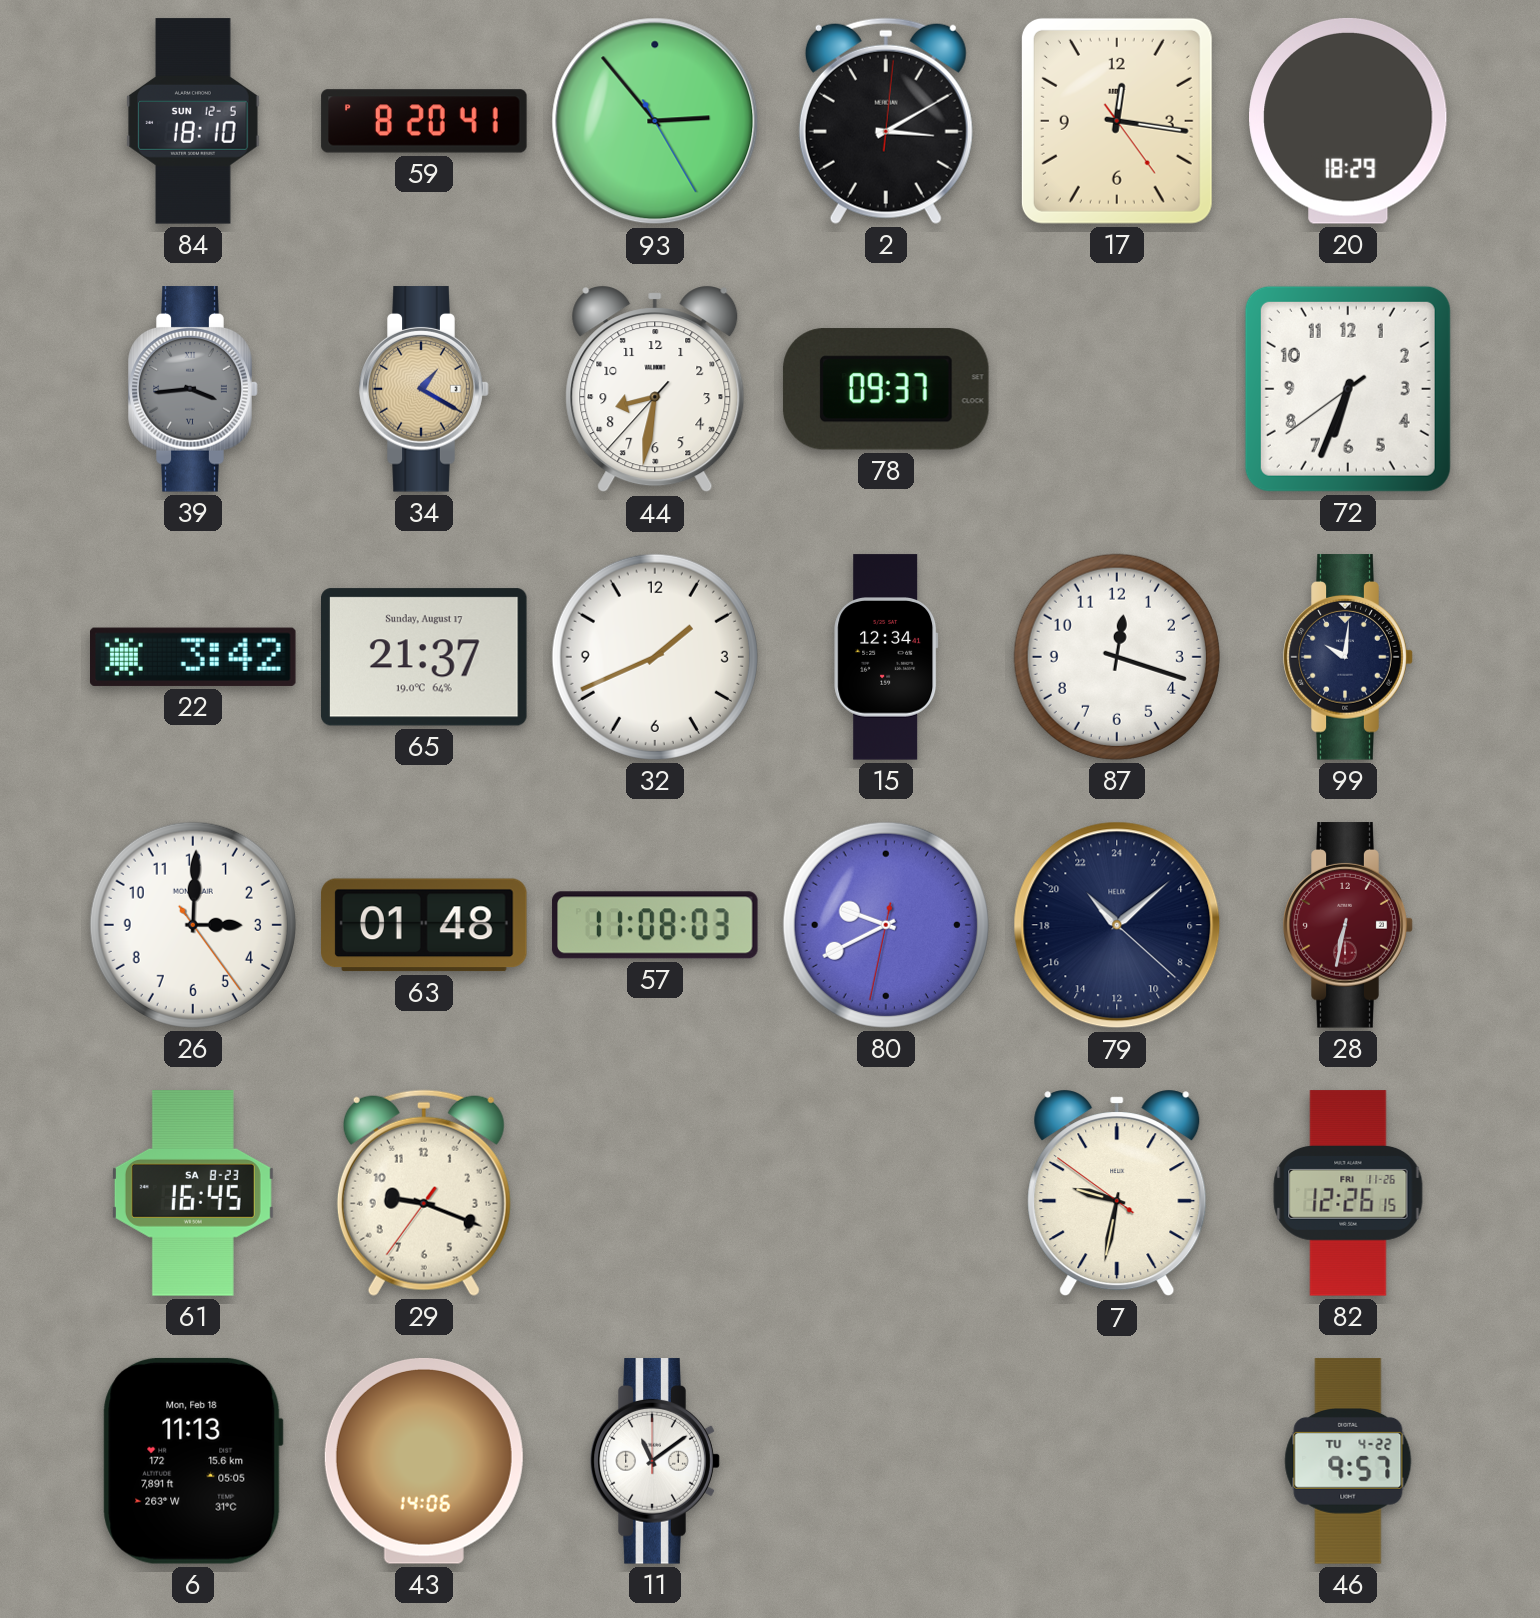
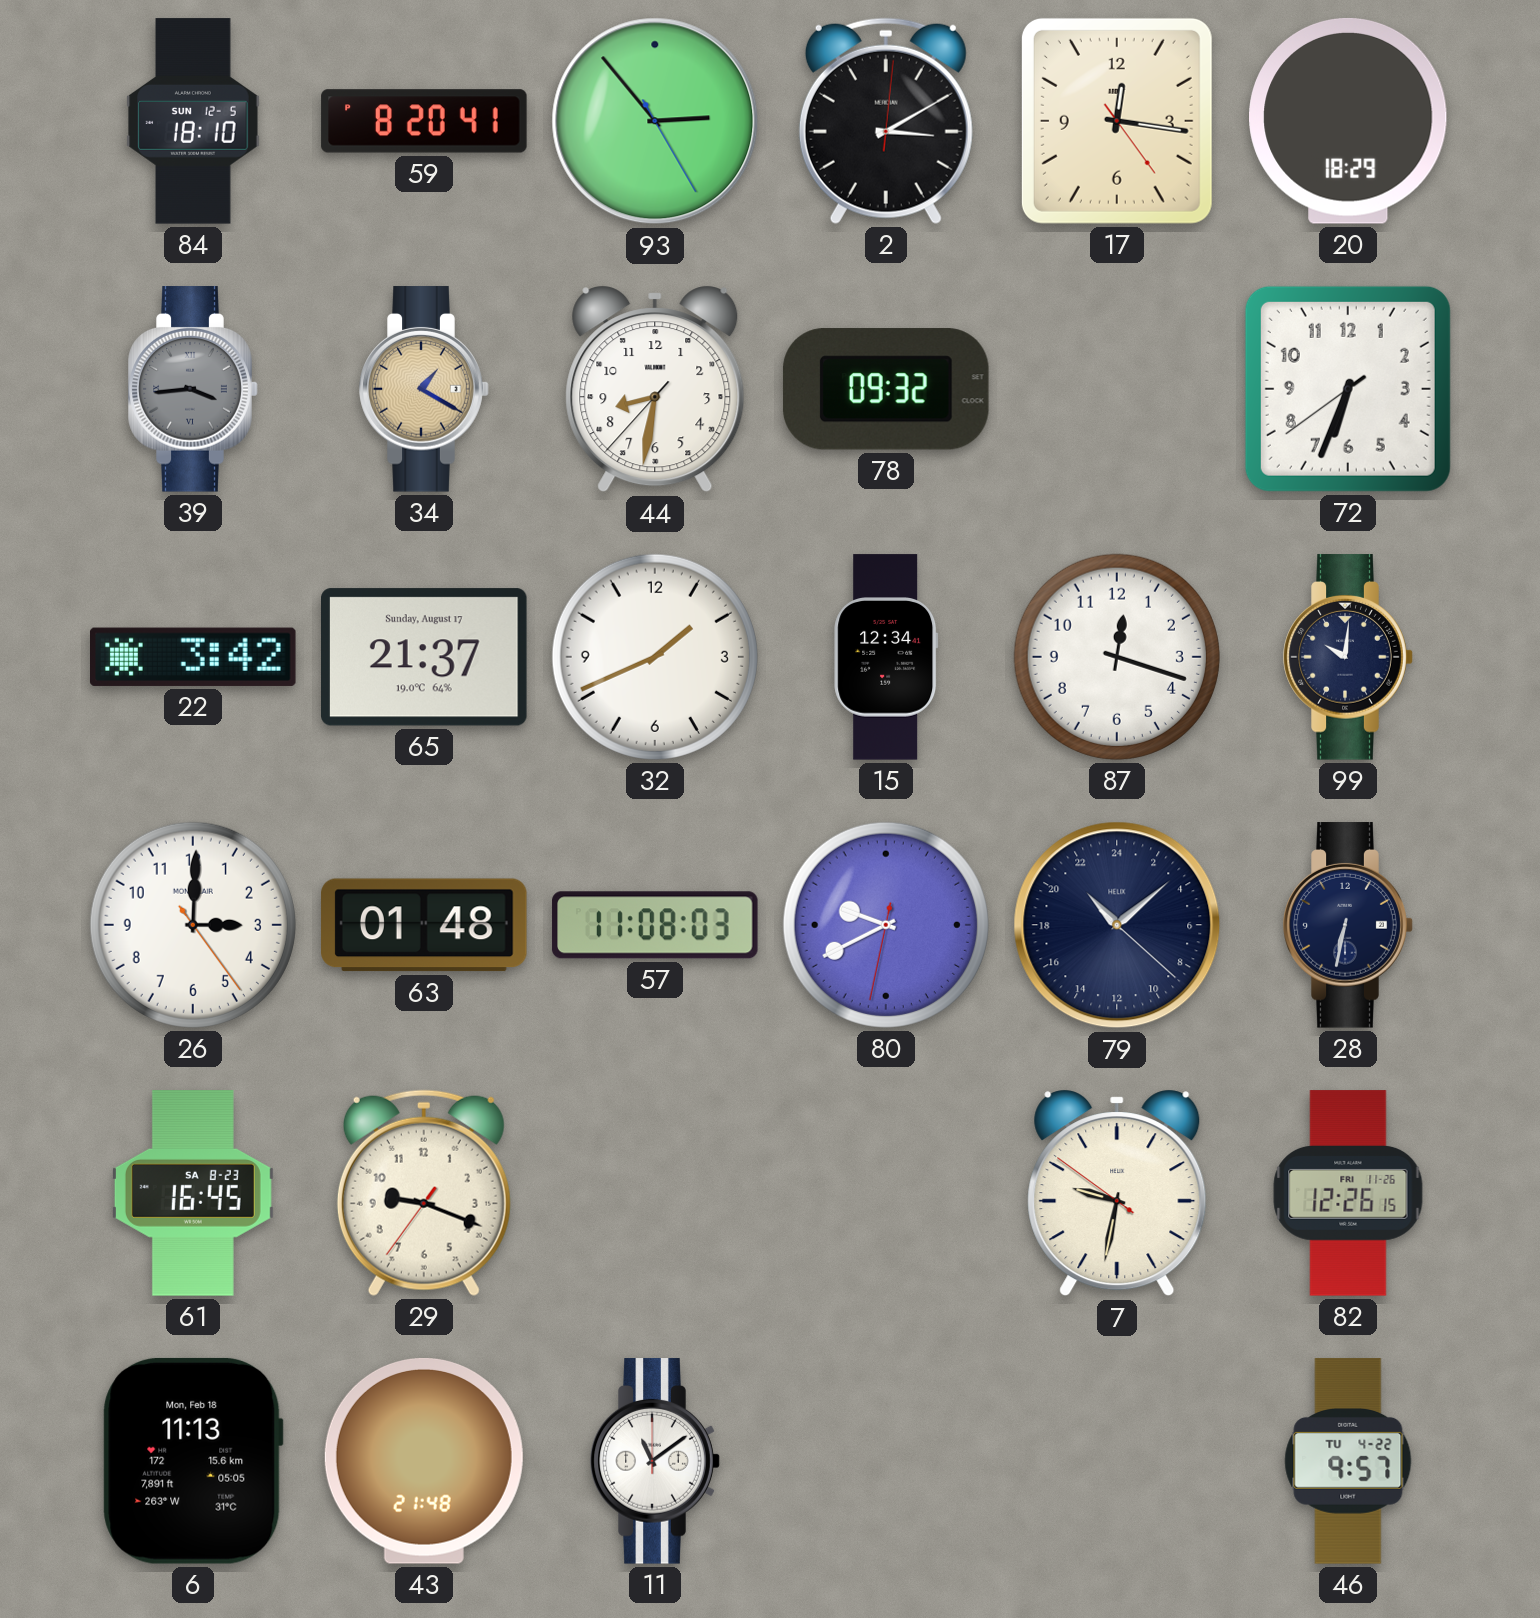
78: 09:37 -> 09:32
28 dial: burgundy -> navy
43: 14:06 -> 21:48
